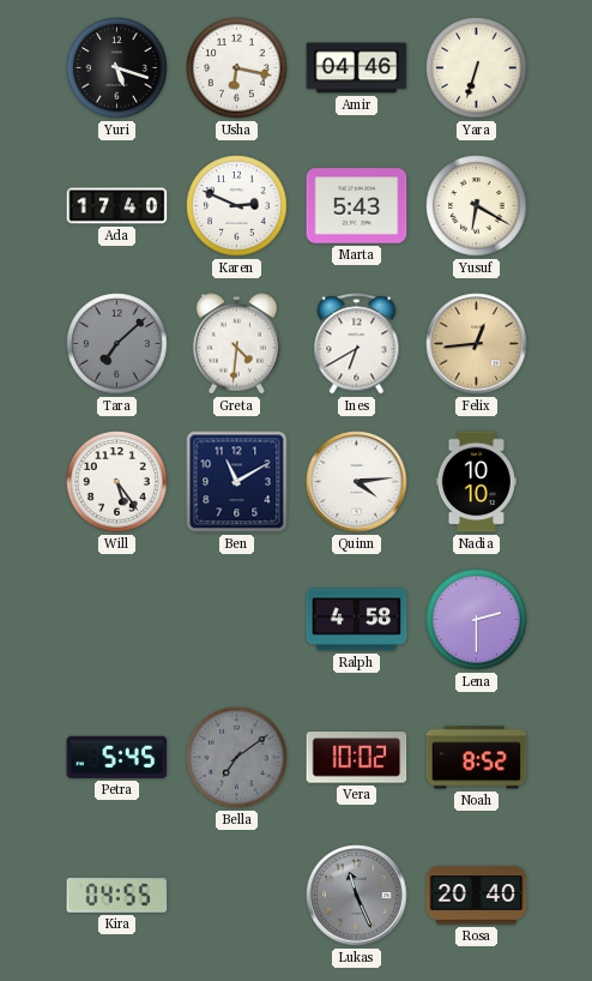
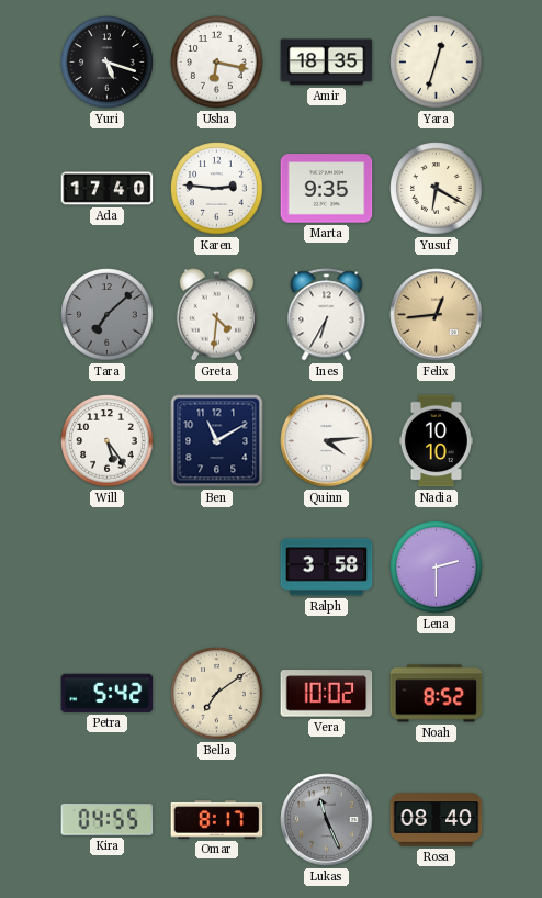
Amir: 04:46 -> 18:35
Yara: 6:33 -> 12:33
Karen: 2:49 -> 2:46
Marta: 5:43 -> 9:35
Ines: 6:40 -> 6:35
Ralph: 4:58 -> 3:58
Petra: 5:45 -> 5:42
Bella dial: grey -> cream
Omar: none -> 8:17
Rosa: 20:40 -> 08:40
